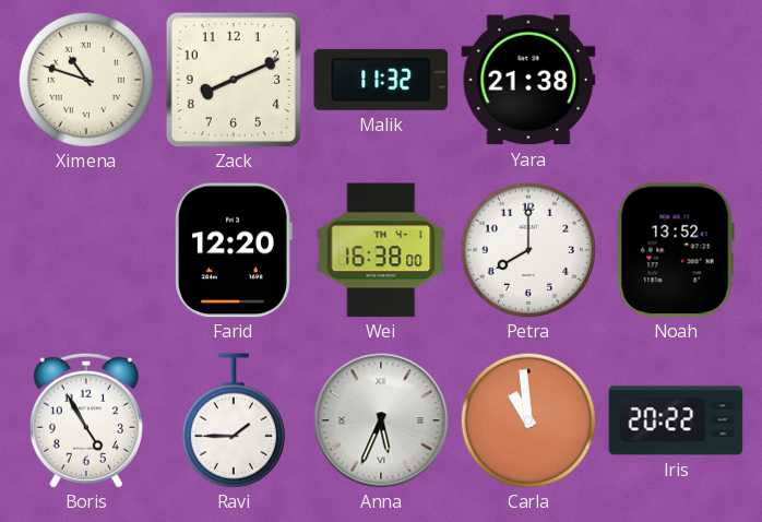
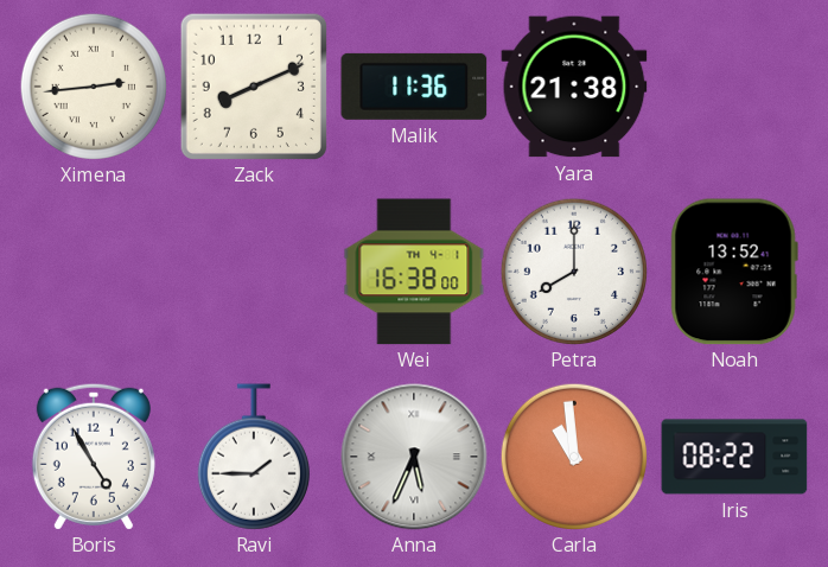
Ximena: 10:48 -> 2:44
Malik: 11:32 -> 11:36
Farid: 12:20 -> none
Iris: 20:22 -> 08:22
